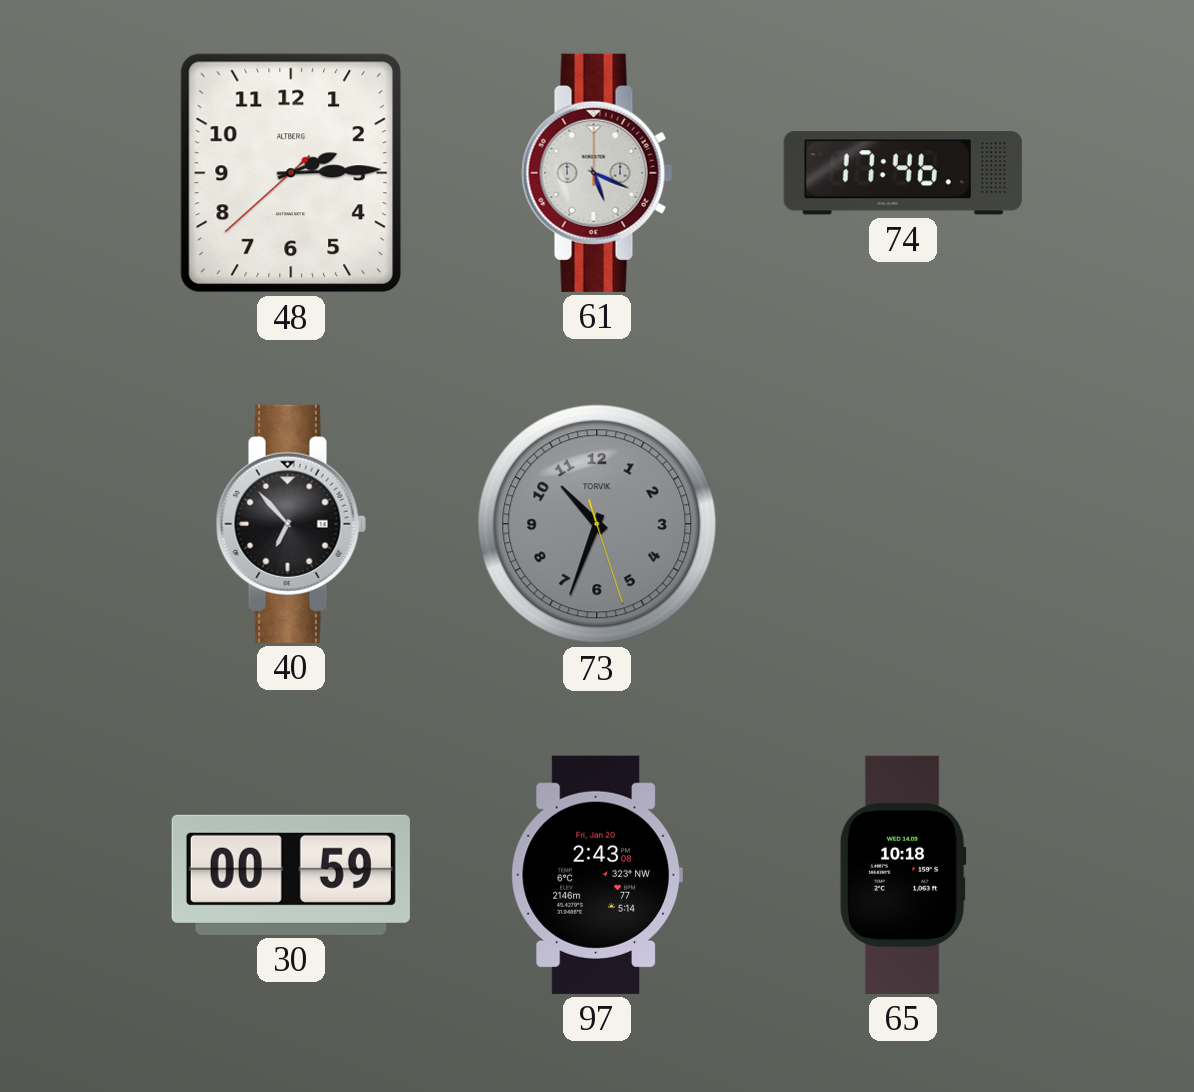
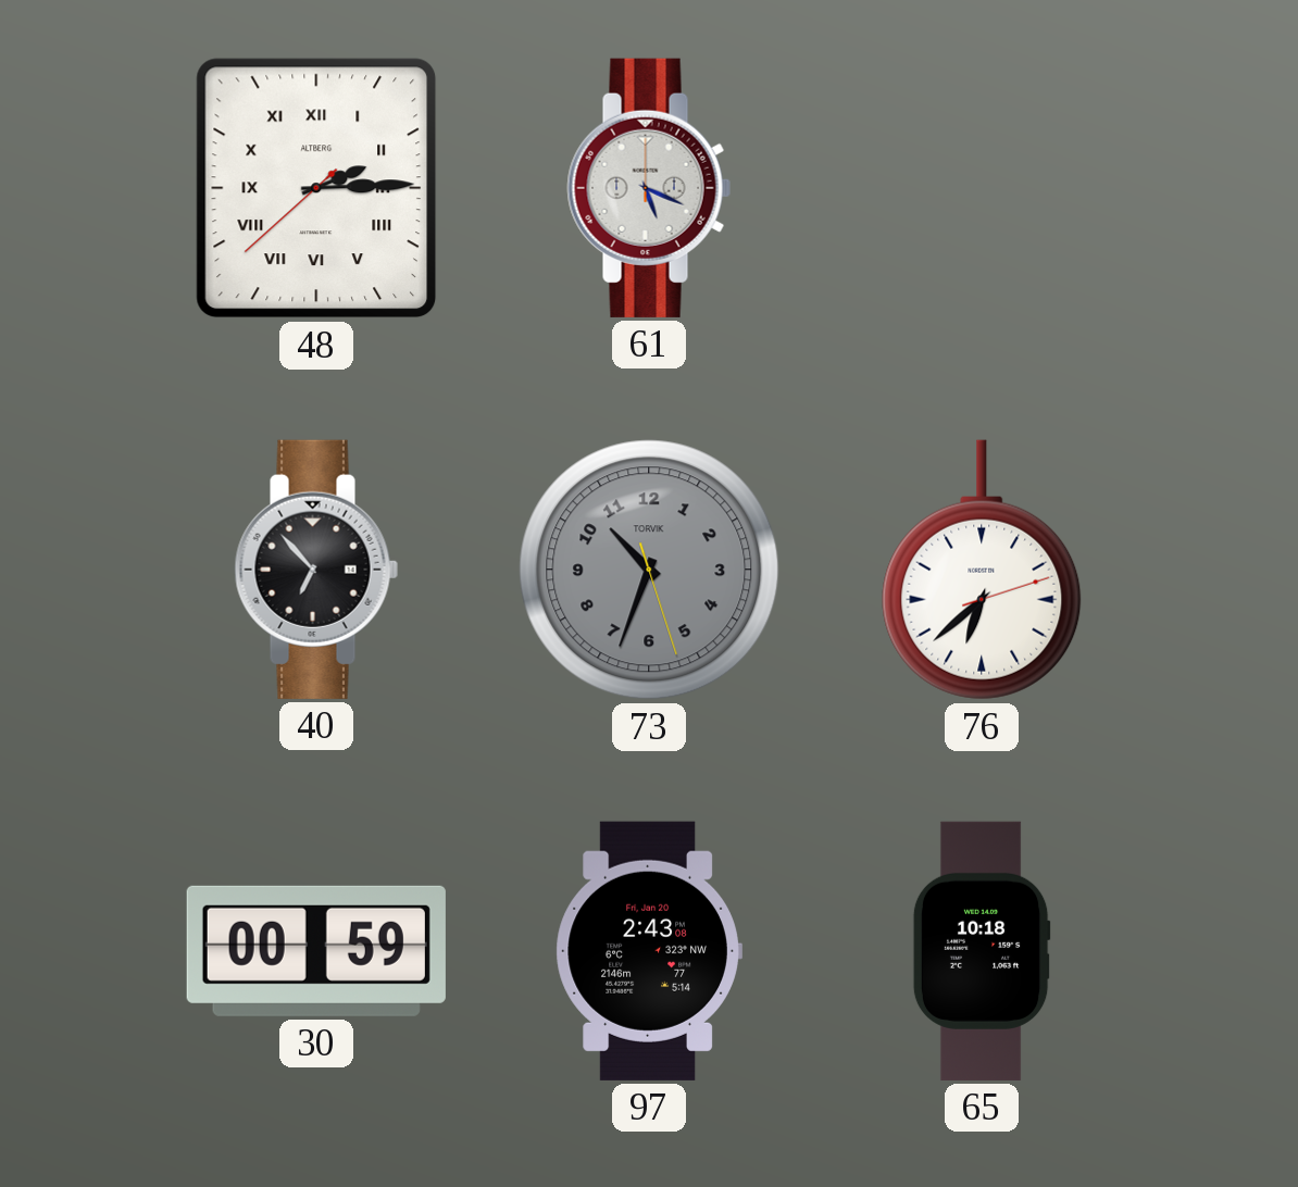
48 numerals: Arabic -> Roman
74: 17:46 -> none
76: none -> 6:38
